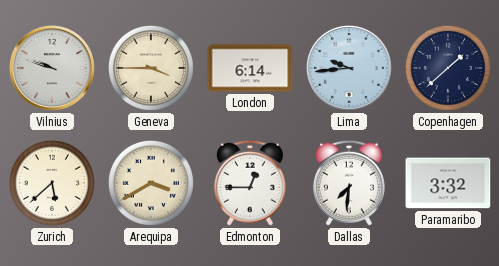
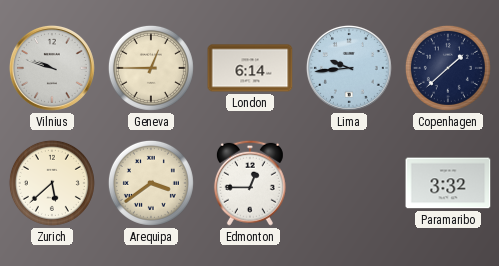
Geneva: 3:45 -> 12:45
Arequipa: 3:40 -> 3:39
Dallas: 7:31 -> none
